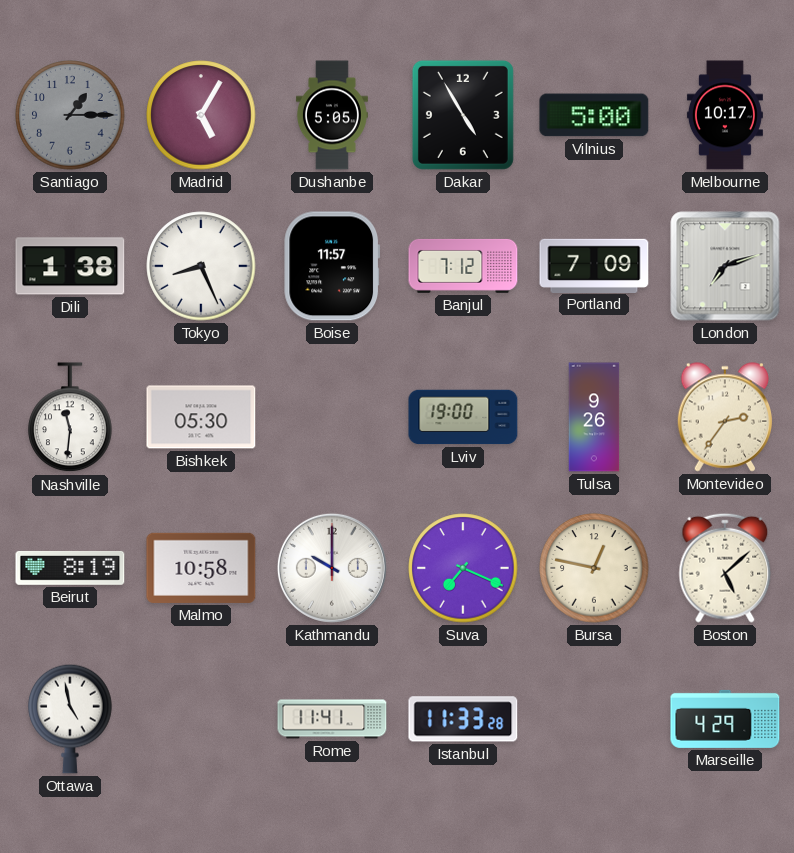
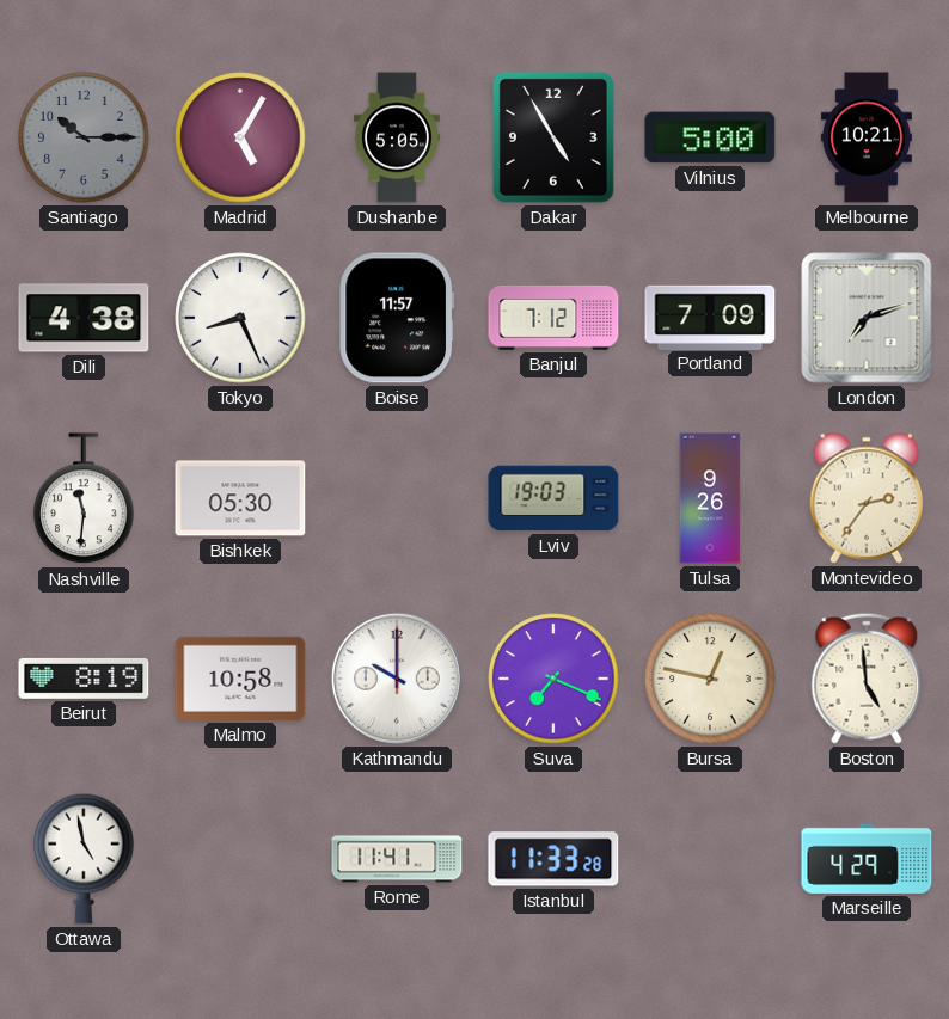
Santiago: 1:15 -> 10:15
Melbourne: 10:17 -> 10:21
Dili: 1:38 -> 4:38
Lviv: 19:00 -> 19:03
Boston: 5:08 -> 4:59
